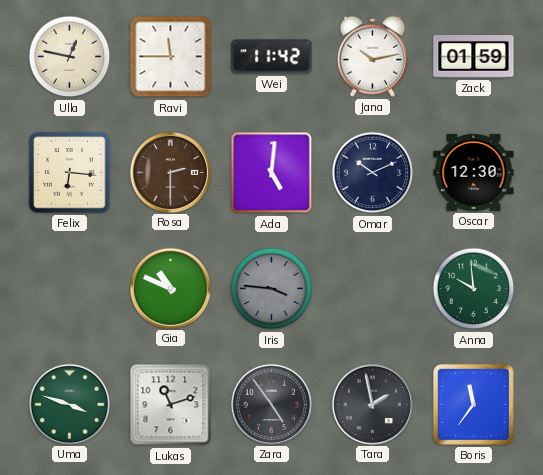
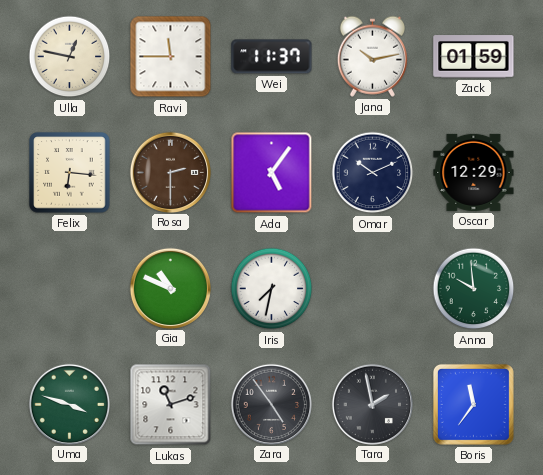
Wei: 11:42 -> 11:37
Ada: 5:01 -> 5:06
Oscar: 12:30 -> 12:29
Iris: 3:46 -> 7:32
Iris dial: grey -> white
